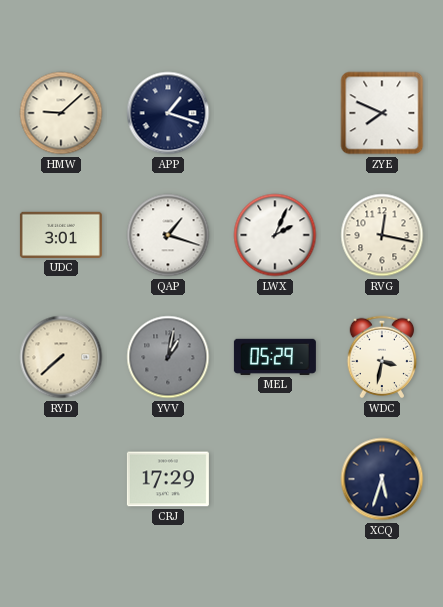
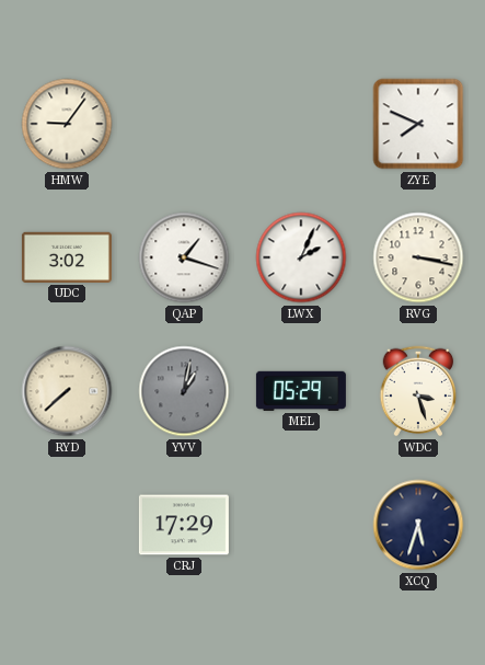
HMW: 9:08 -> 9:06
APP: 1:18 -> none
UDC: 3:01 -> 3:02
RVG: 12:17 -> 3:17
WDC: 3:32 -> 3:27
